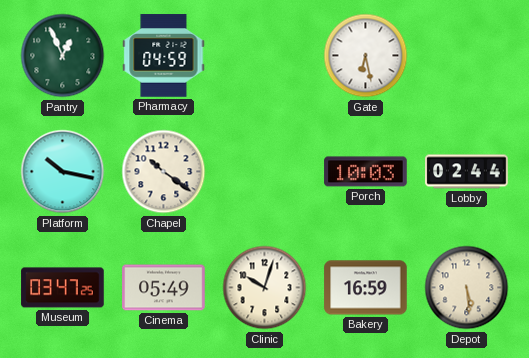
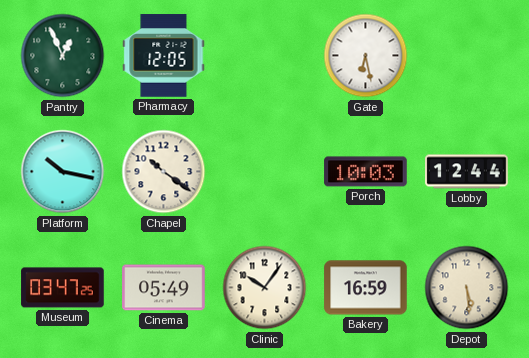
Pharmacy: 04:59 -> 12:05
Lobby: 02:44 -> 12:44
Clinic: 10:03 -> 10:06
